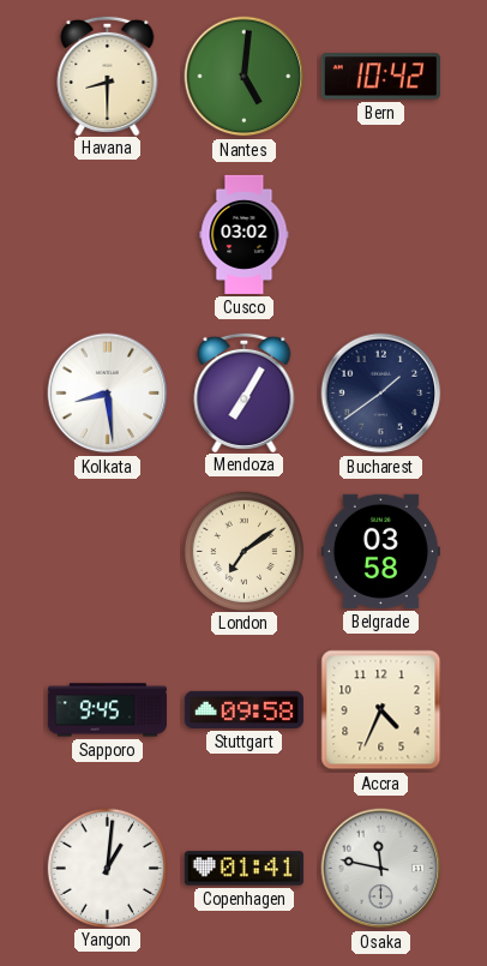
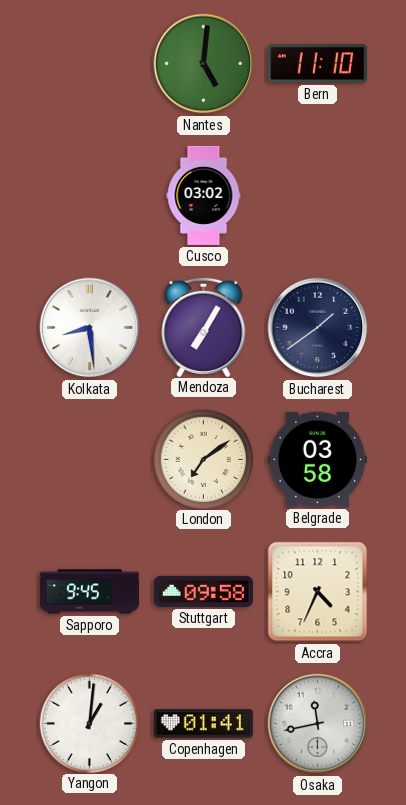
Havana: 8:30 -> none
Bern: 10:42 -> 11:10
Osaka: 11:47 -> 11:43
